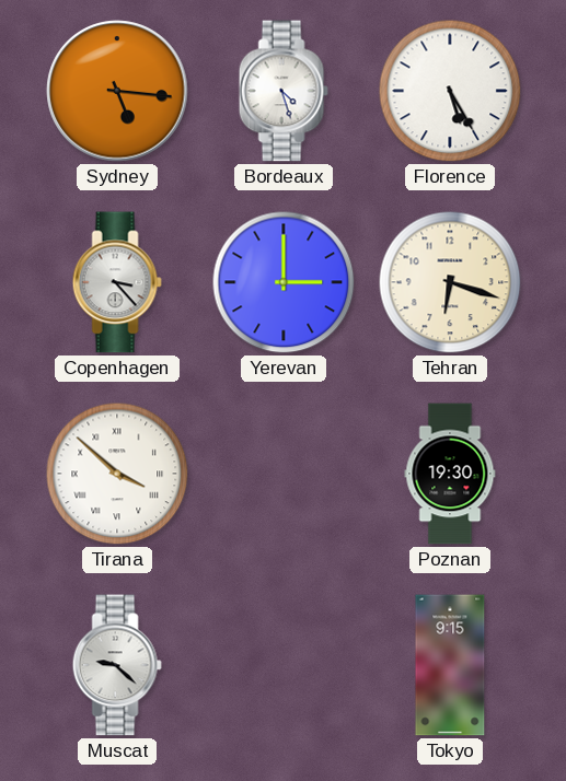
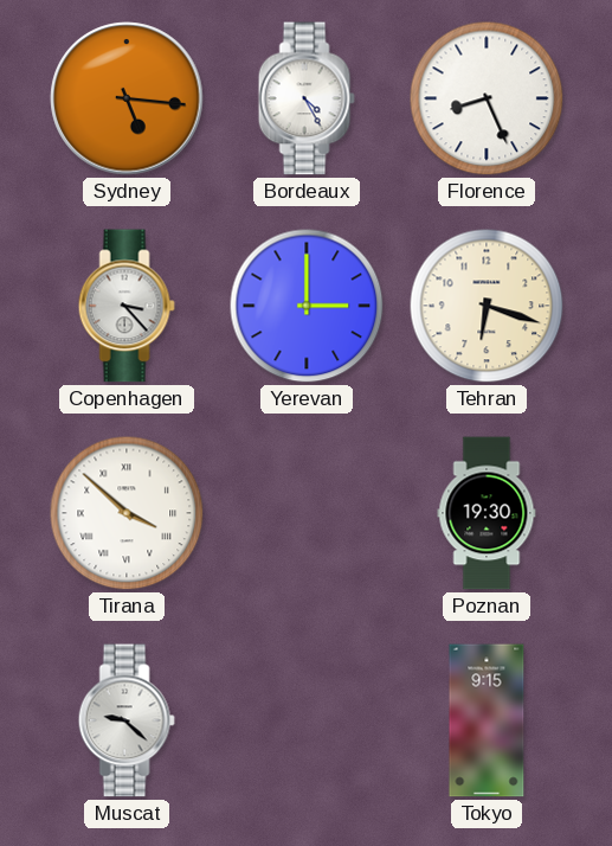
Bordeaux: 4:27 -> 4:25
Florence: 5:25 -> 8:26
